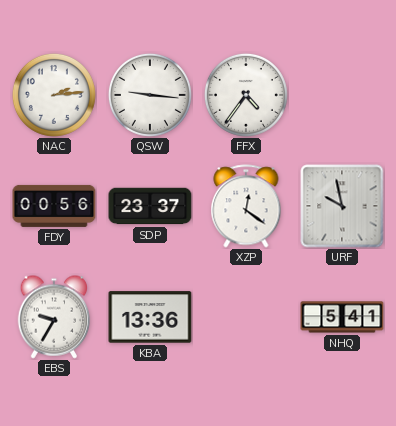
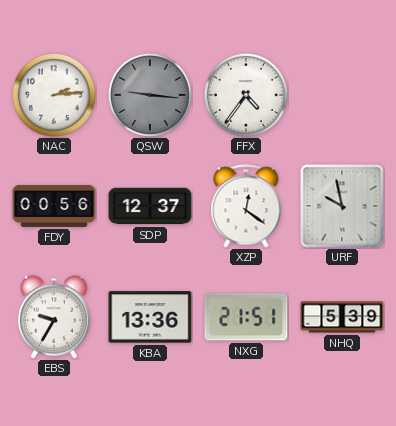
QSW dial: white -> grey
SDP: 23:37 -> 12:37
NXG: none -> 21:51
NHQ: 5:41 -> 5:39
